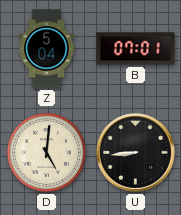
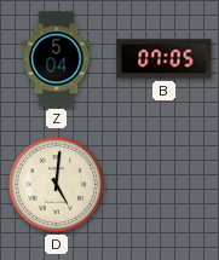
B: 07:01 -> 07:05
U: 8:44 -> none
